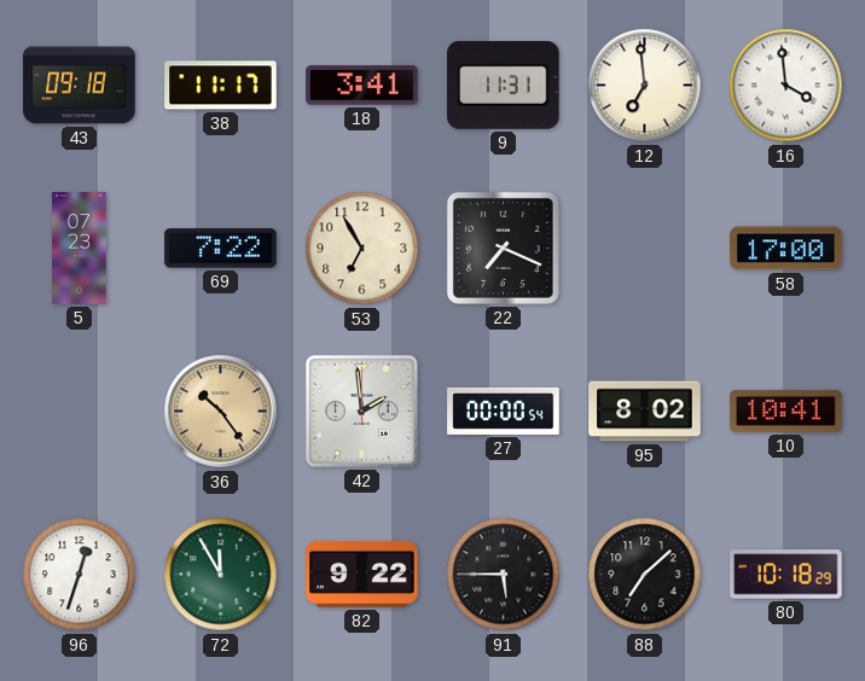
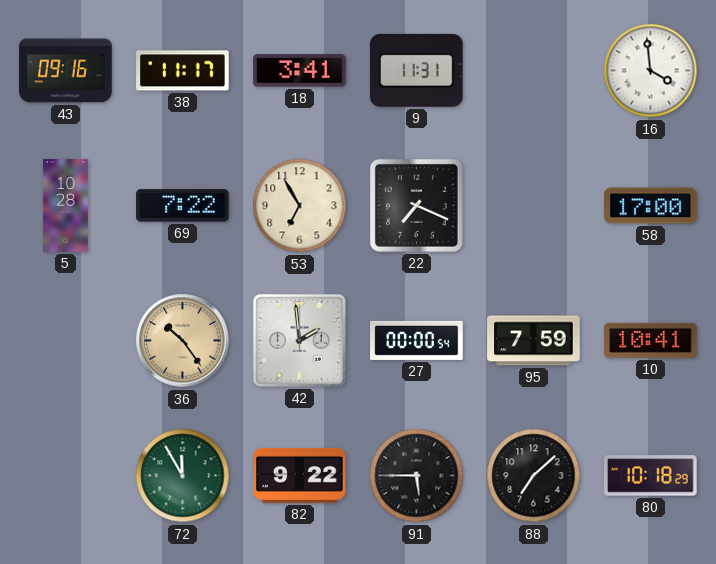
43: 09:18 -> 09:16
12: 6:59 -> none
5: 07:23 -> 10:28
95: 8:02 -> 7:59
96: 12:33 -> none
